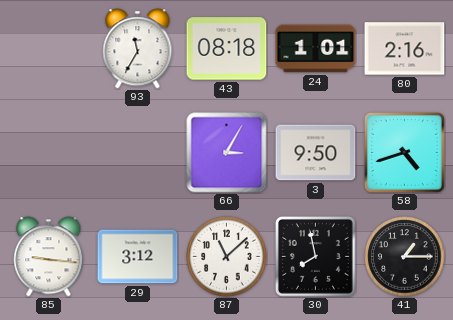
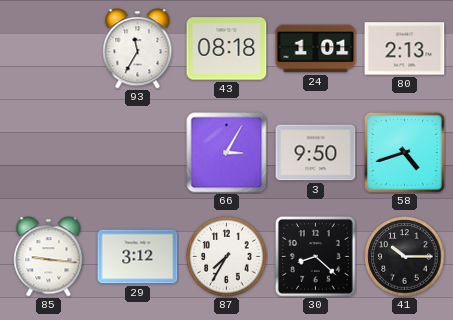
80: 2:16 -> 2:13
87: 11:08 -> 7:35
30: 7:58 -> 8:22
41: 1:15 -> 10:15
